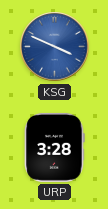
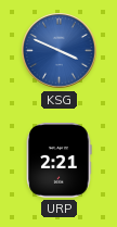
URP: 3:28 -> 2:21
